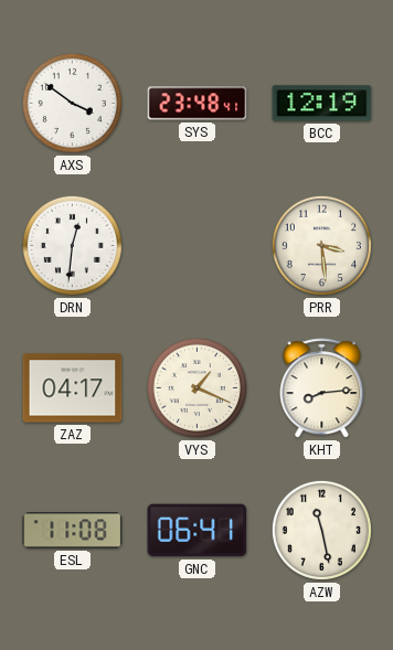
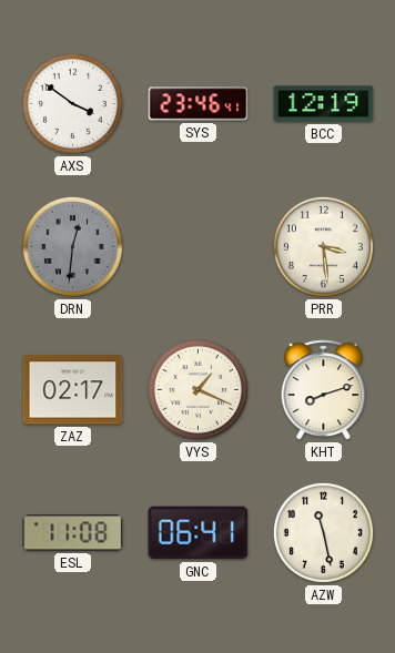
SYS: 23:48 -> 23:46
DRN dial: white -> grey
ZAZ: 04:17 -> 02:17
KHT: 8:14 -> 8:12
